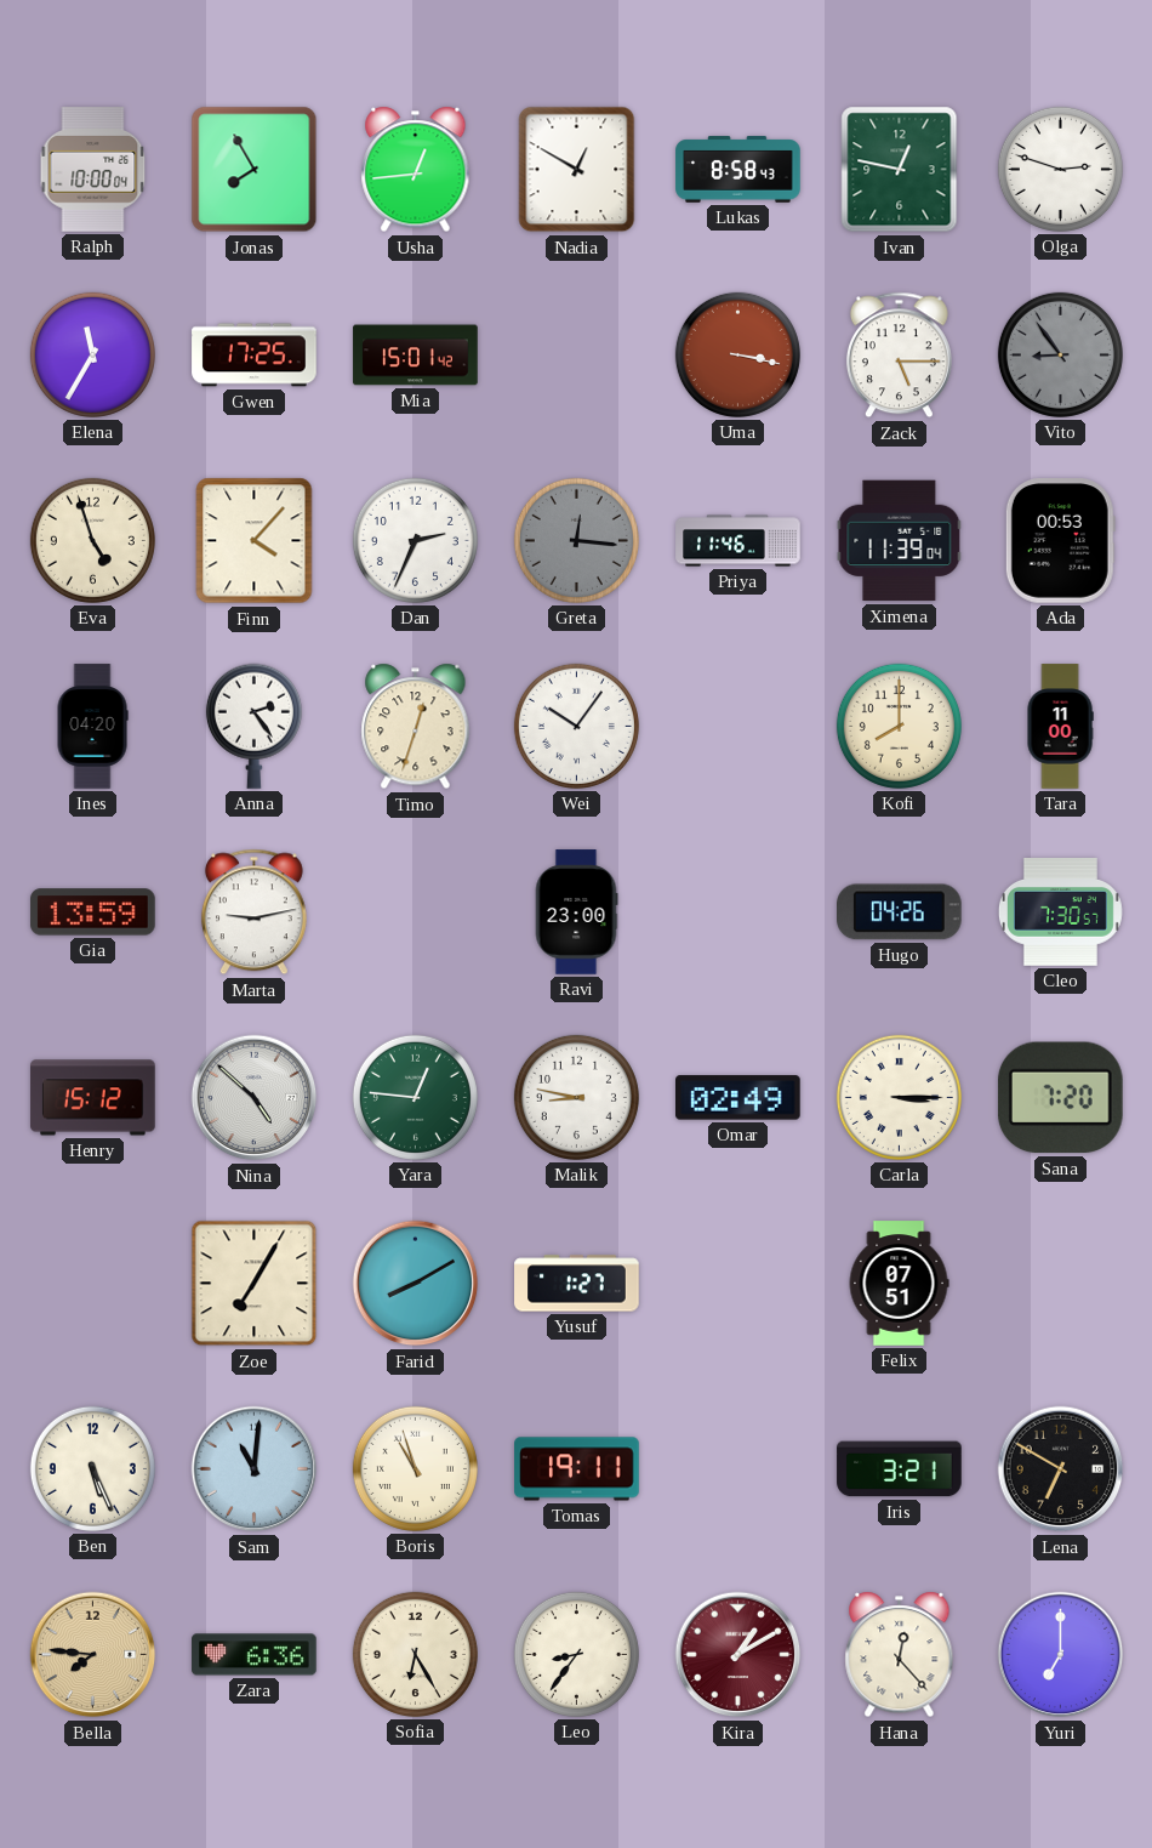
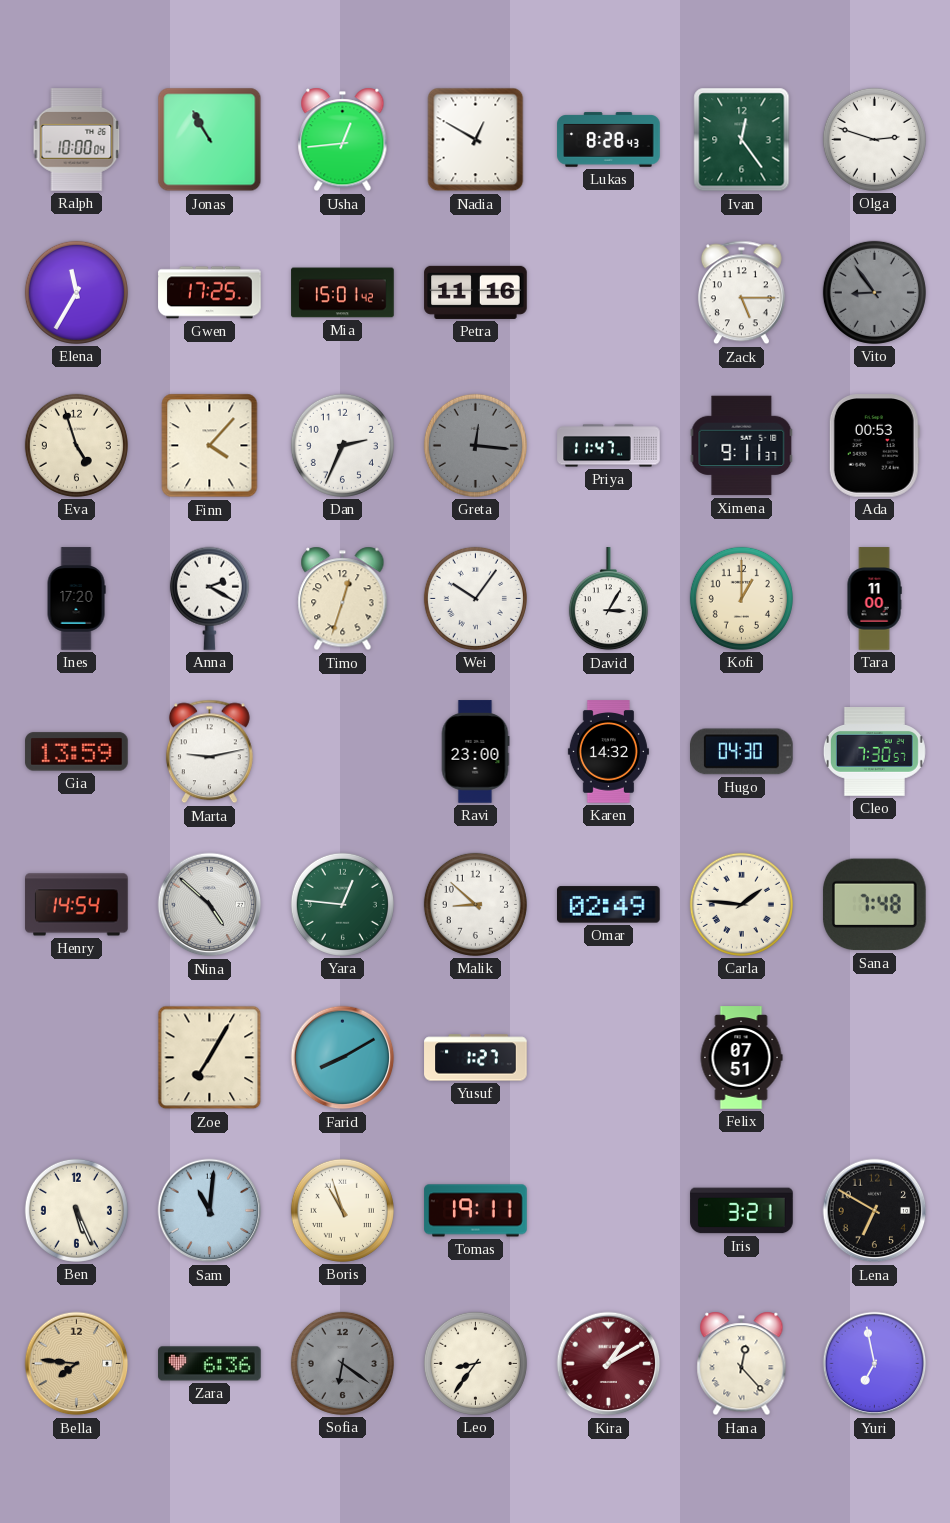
Jonas: 7:55 -> 10:55
Lukas: 8:58 -> 8:28
Ivan: 12:47 -> 12:24
Petra: none -> 11:16
Uma: 3:17 -> none
Priya: 11:46 -> 11:47
Ximena: 11:39 -> 9:11
Ines: 04:20 -> 17:20
Anna: 2:24 -> 2:20
David: none -> 3:05
Kofi: 8:00 -> 1:00
Karen: none -> 14:32
Hugo: 04:26 -> 04:30
Henry: 15:12 -> 14:54
Malik: 8:47 -> 8:52
Carla: 3:15 -> 1:46
Sana: 7:20 -> 7:48
Sofia: 6:25 -> 6:21
Sofia dial: cream -> grey
Yuri: 7:00 -> 6:58
